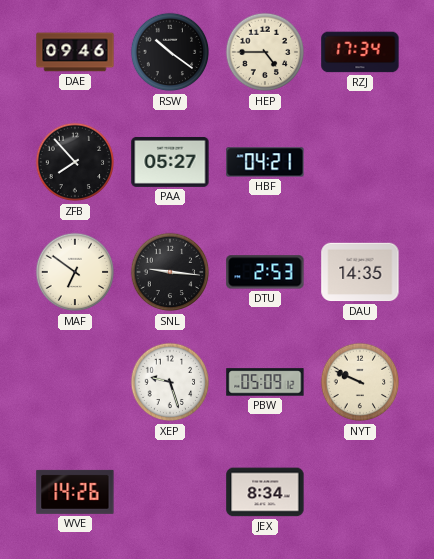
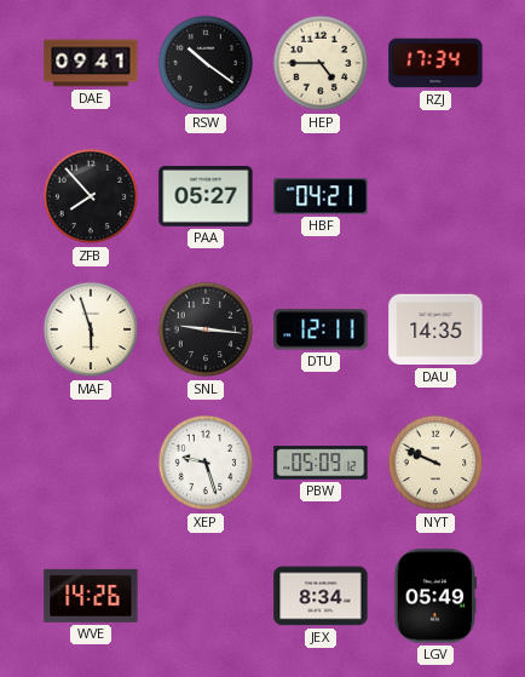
DAE: 09:46 -> 09:41
MAF: 6:51 -> 5:57
DTU: 2:53 -> 12:11
LGV: none -> 05:49
